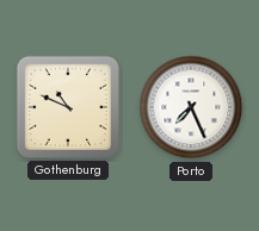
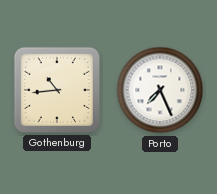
Gothenburg: 10:49 -> 10:44
